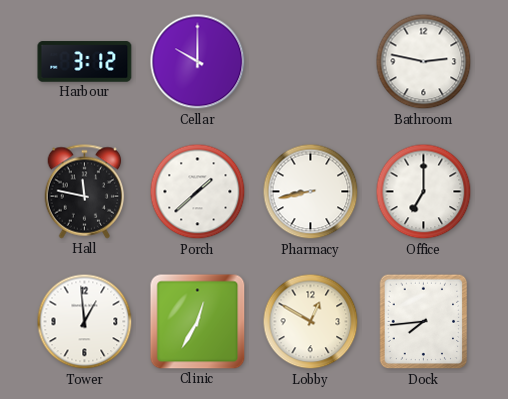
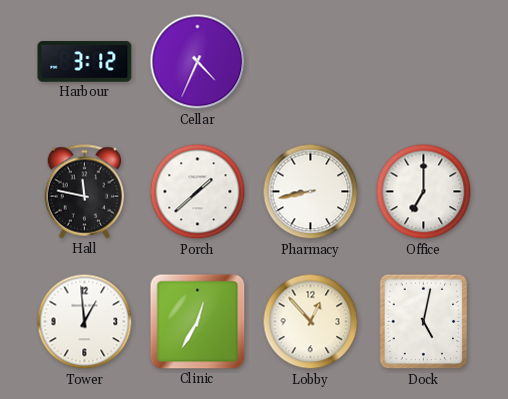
Cellar: 10:00 -> 4:34
Bathroom: 2:47 -> none
Lobby: 12:50 -> 12:53
Dock: 7:44 -> 5:02
